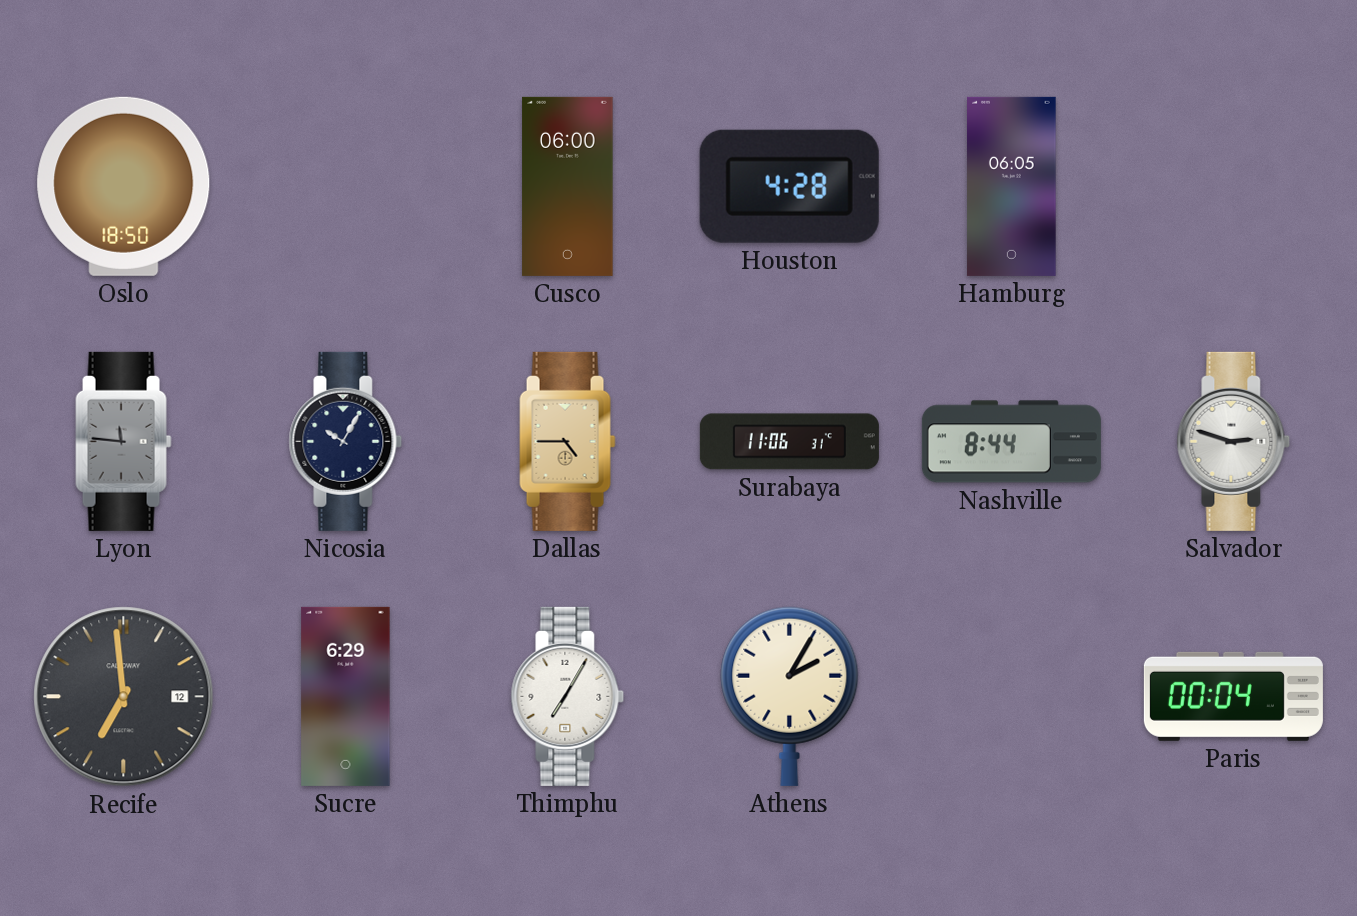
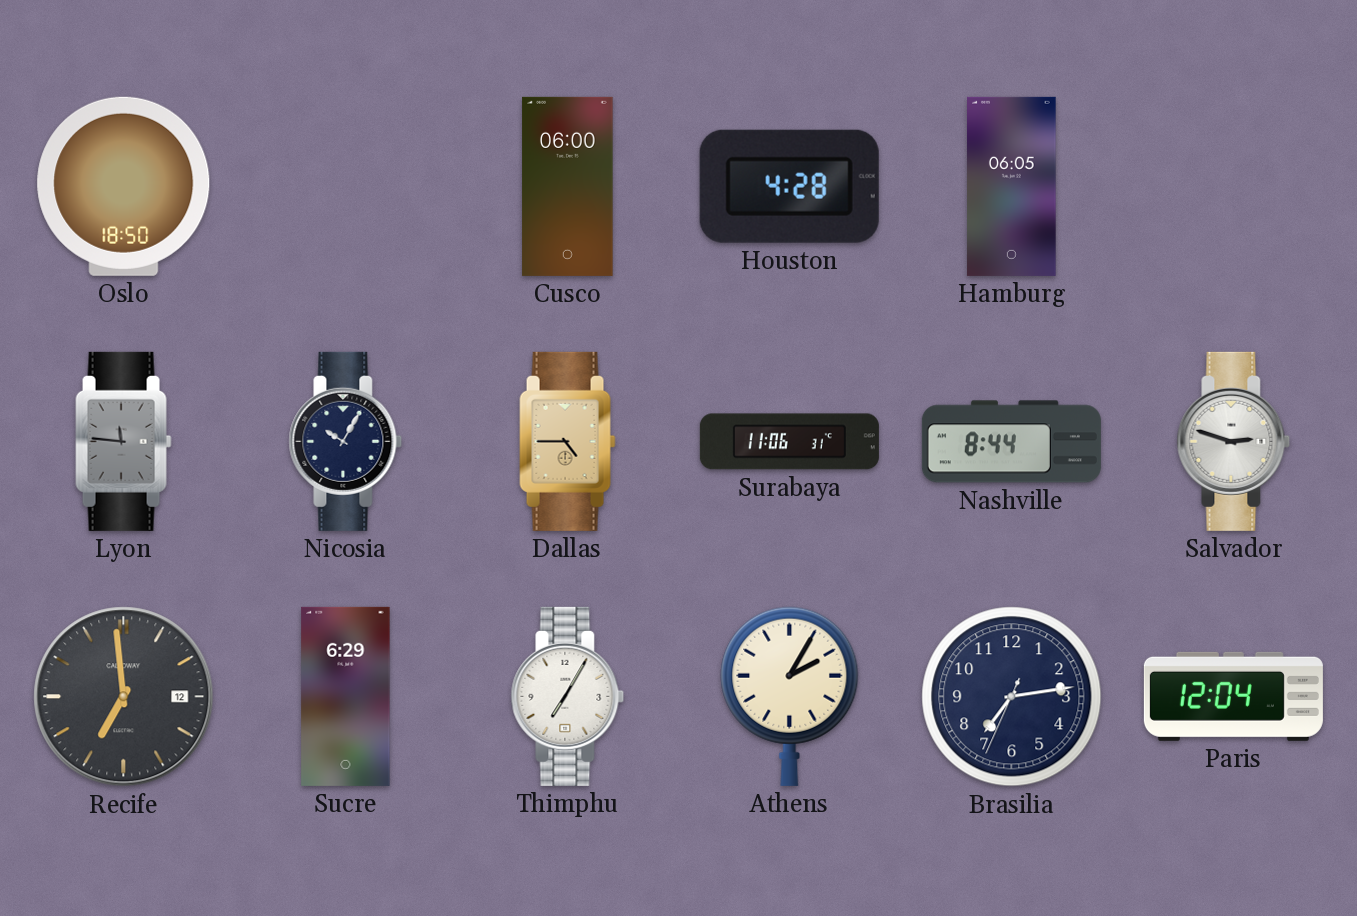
Brasilia: none -> 7:13
Paris: 00:04 -> 12:04
